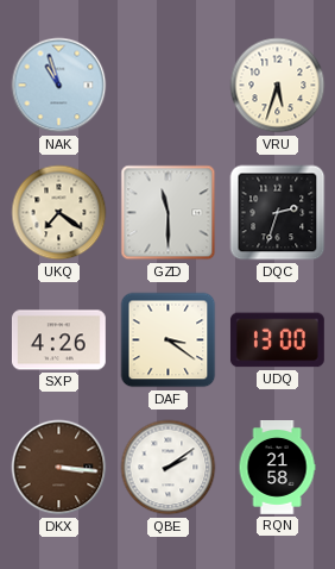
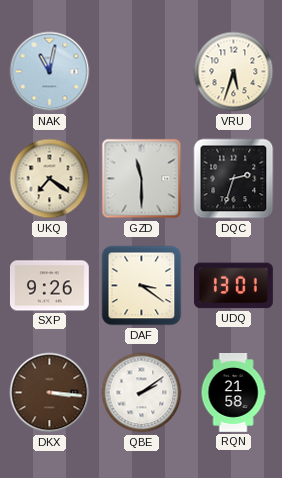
NAK: 10:57 -> 11:02
SXP: 4:26 -> 9:26
UDQ: 13:00 -> 13:01
